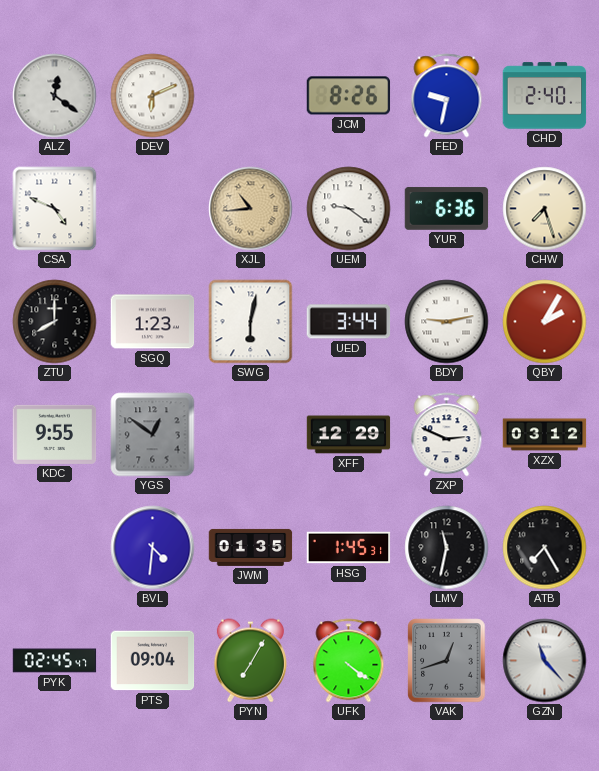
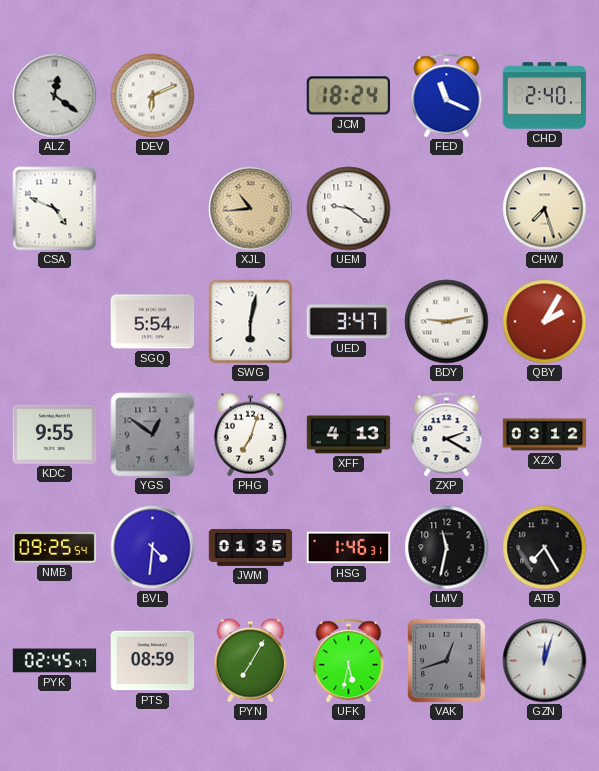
JCM: 8:26 -> 18:24
FED: 9:32 -> 11:19
YUR: 6:36 -> none
ZTU: 8:00 -> none
SGQ: 1:23 -> 5:54
UED: 3:44 -> 3:47
PHG: none -> 7:03
XFF: 12:29 -> 4:13
ZXP: 2:49 -> 2:20
NMB: none -> 09:25
HSG: 1:45 -> 1:46
PTS: 09:04 -> 08:59
UFK: 4:21 -> 5:32
GZN: 11:23 -> 12:03
